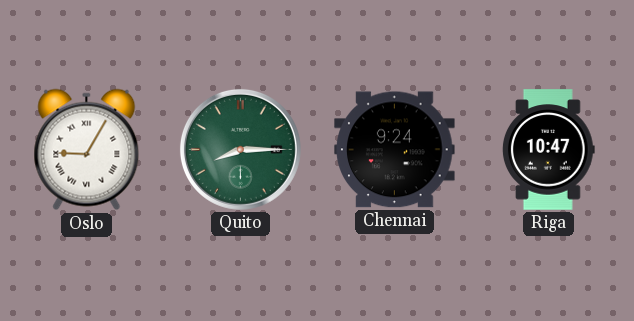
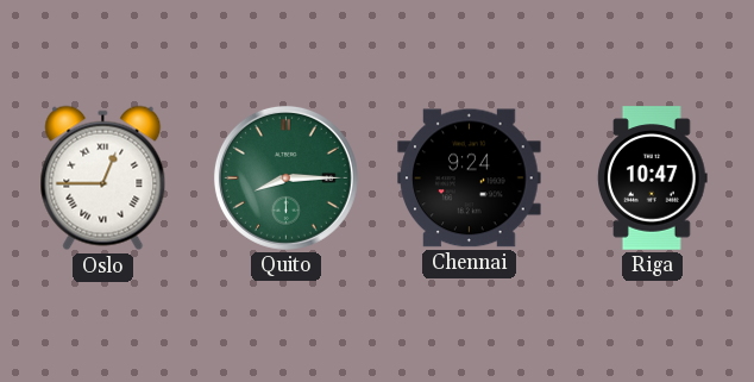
Oslo: 9:05 -> 12:45
